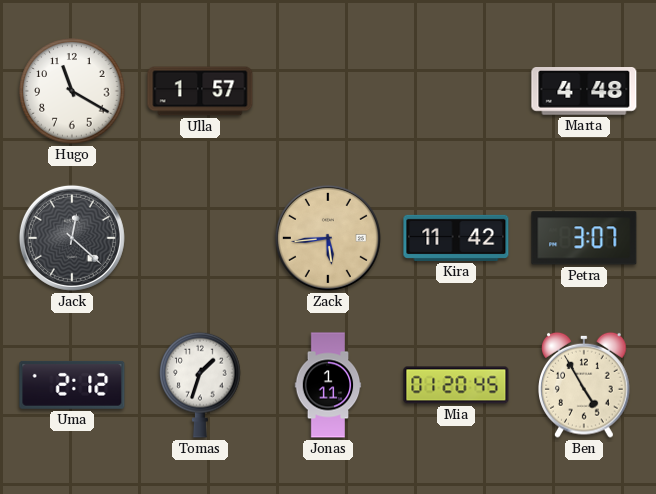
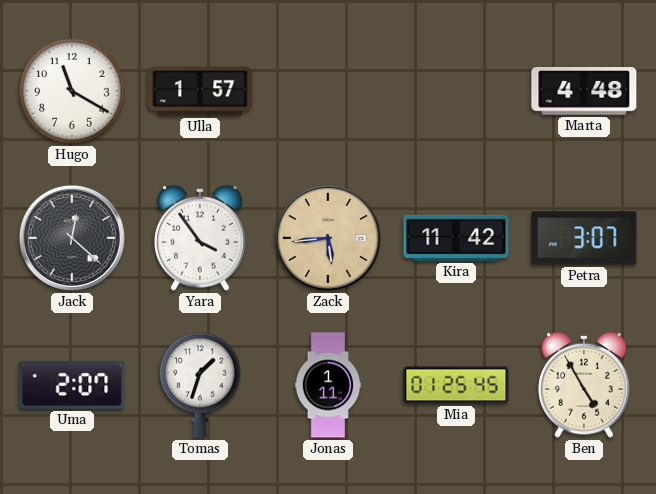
Yara: none -> 3:54
Uma: 2:12 -> 2:07
Mia: 01:20 -> 01:25
